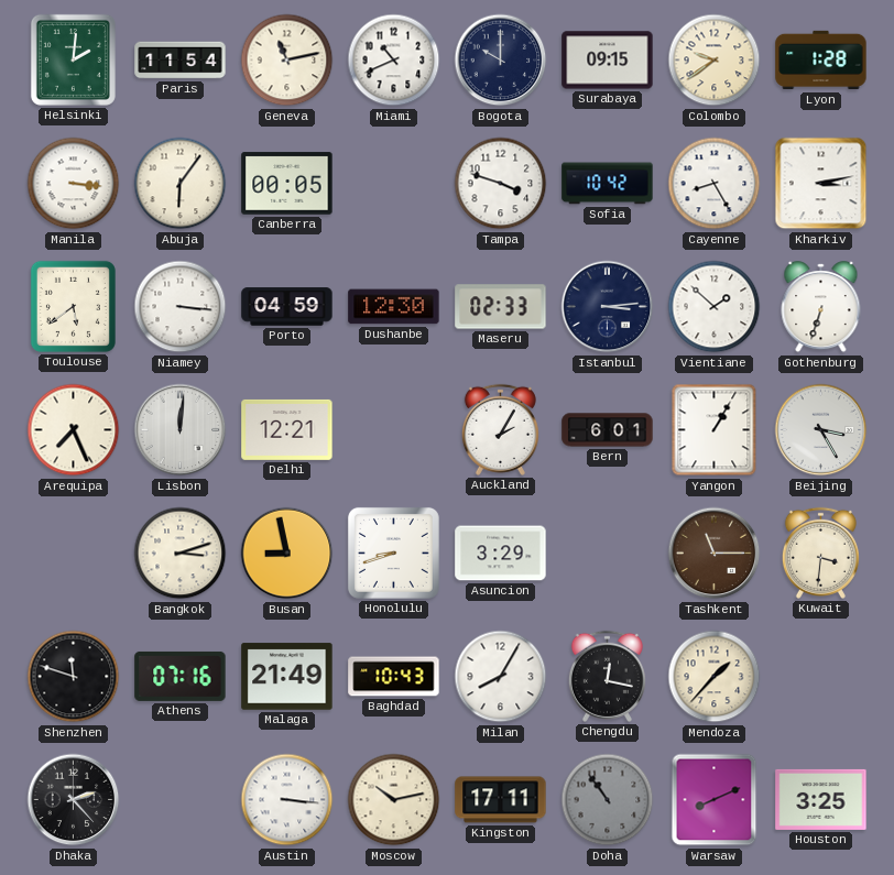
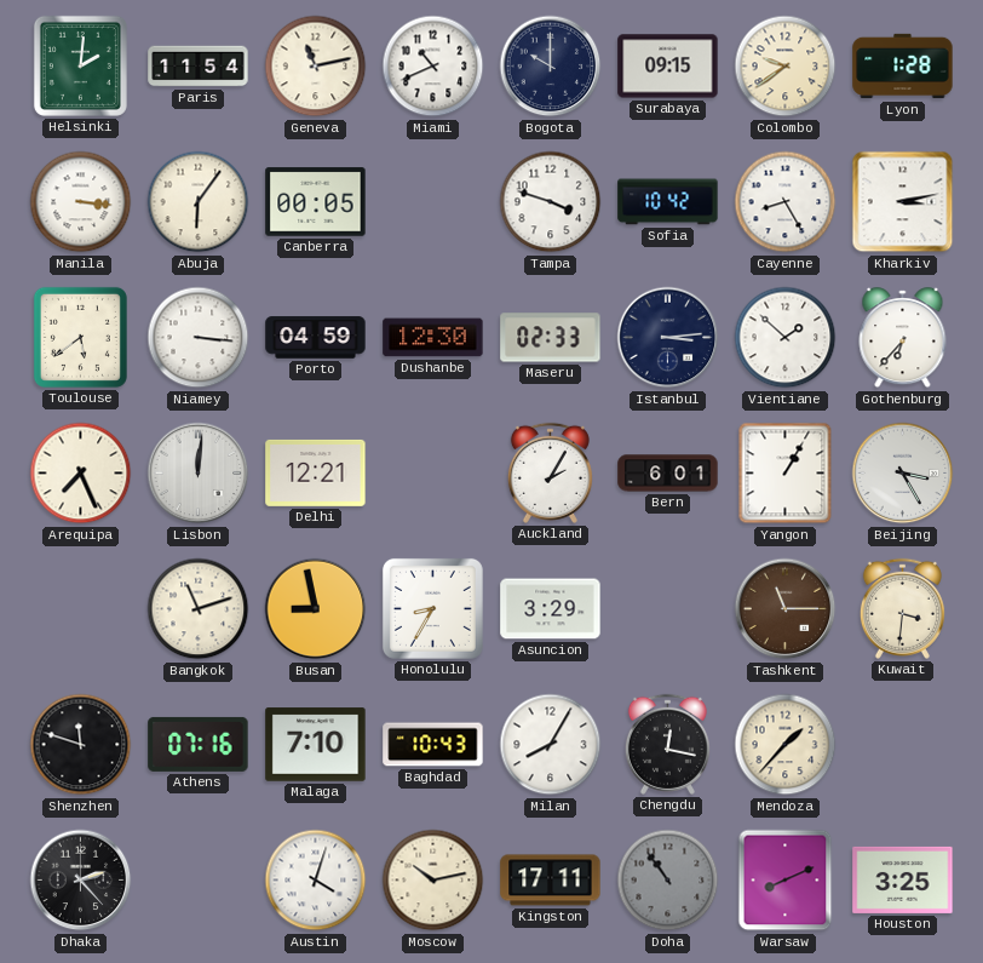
Gothenburg: 6:33 -> 6:37
Bangkok: 3:12 -> 11:12
Honolulu: 8:42 -> 8:35
Malaga: 21:49 -> 7:10
Austin: 3:16 -> 4:03
